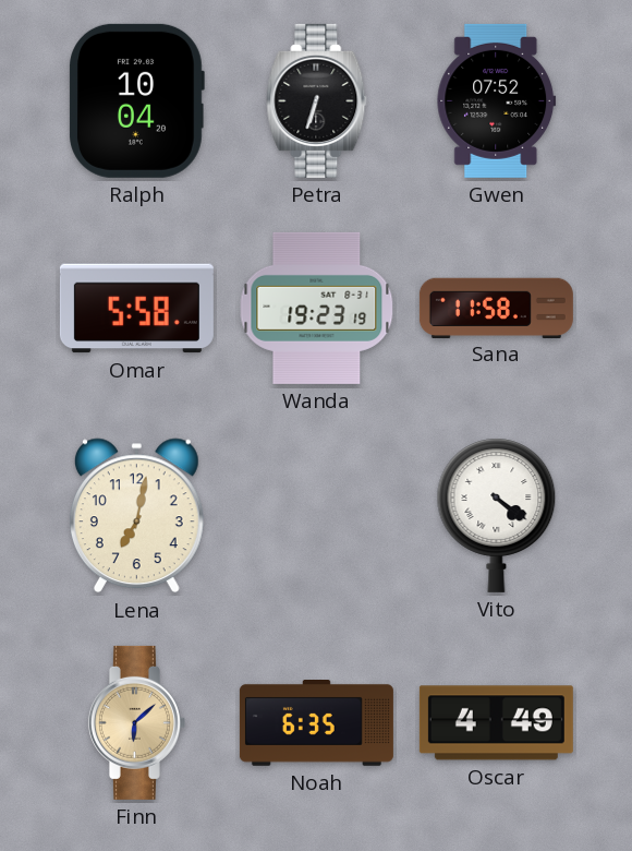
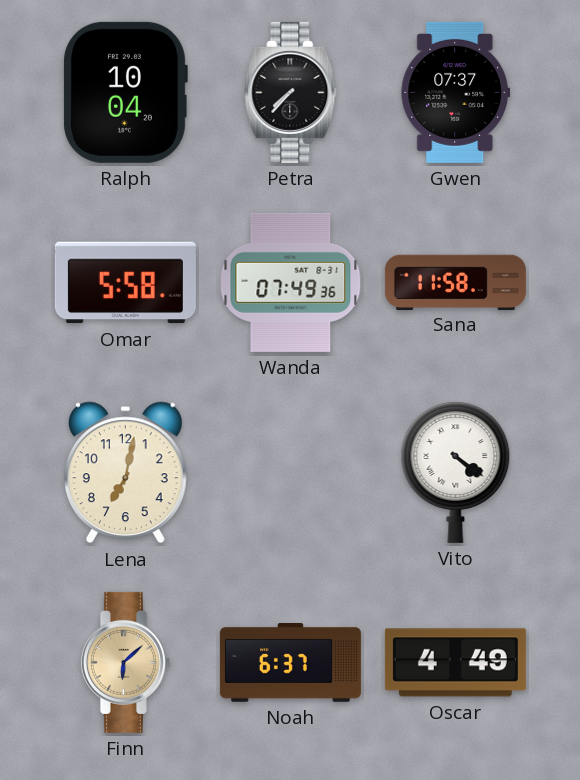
Petra: 6:33 -> 7:37
Gwen: 07:52 -> 07:37
Wanda: 19:23 -> 07:49
Noah: 6:35 -> 6:37
